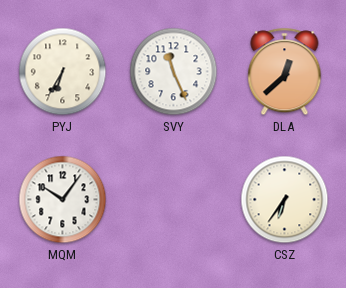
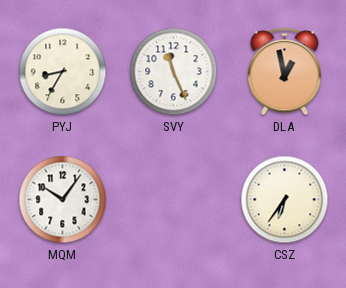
PYJ: 6:35 -> 8:35
DLA: 12:38 -> 12:58
